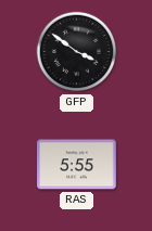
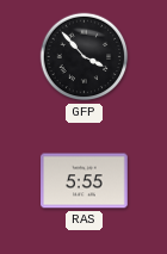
GFP: 3:51 -> 3:53
